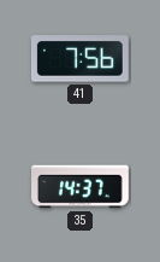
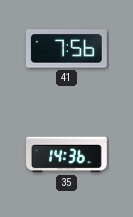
35: 14:37 -> 14:36
